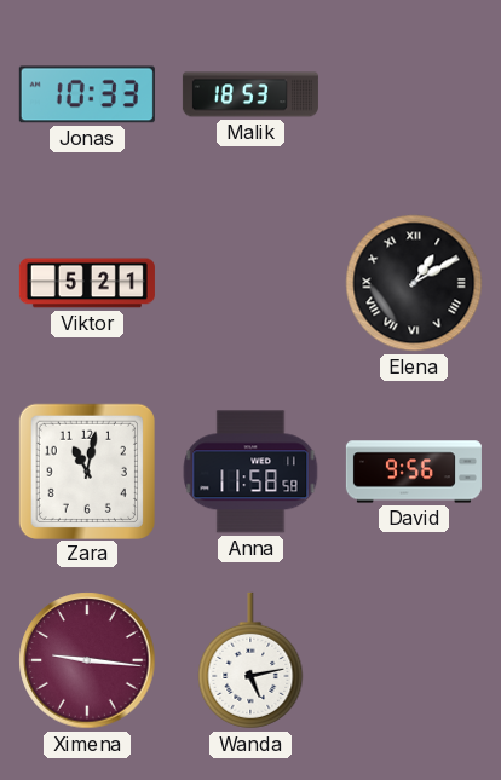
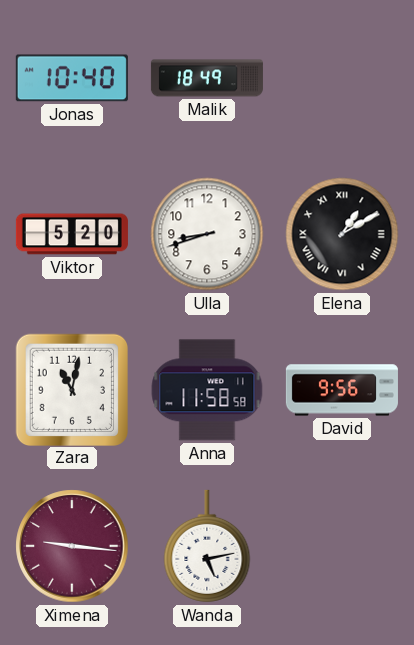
Jonas: 10:33 -> 10:40
Malik: 18:53 -> 18:49
Viktor: 5:21 -> 5:20
Ulla: none -> 8:42
